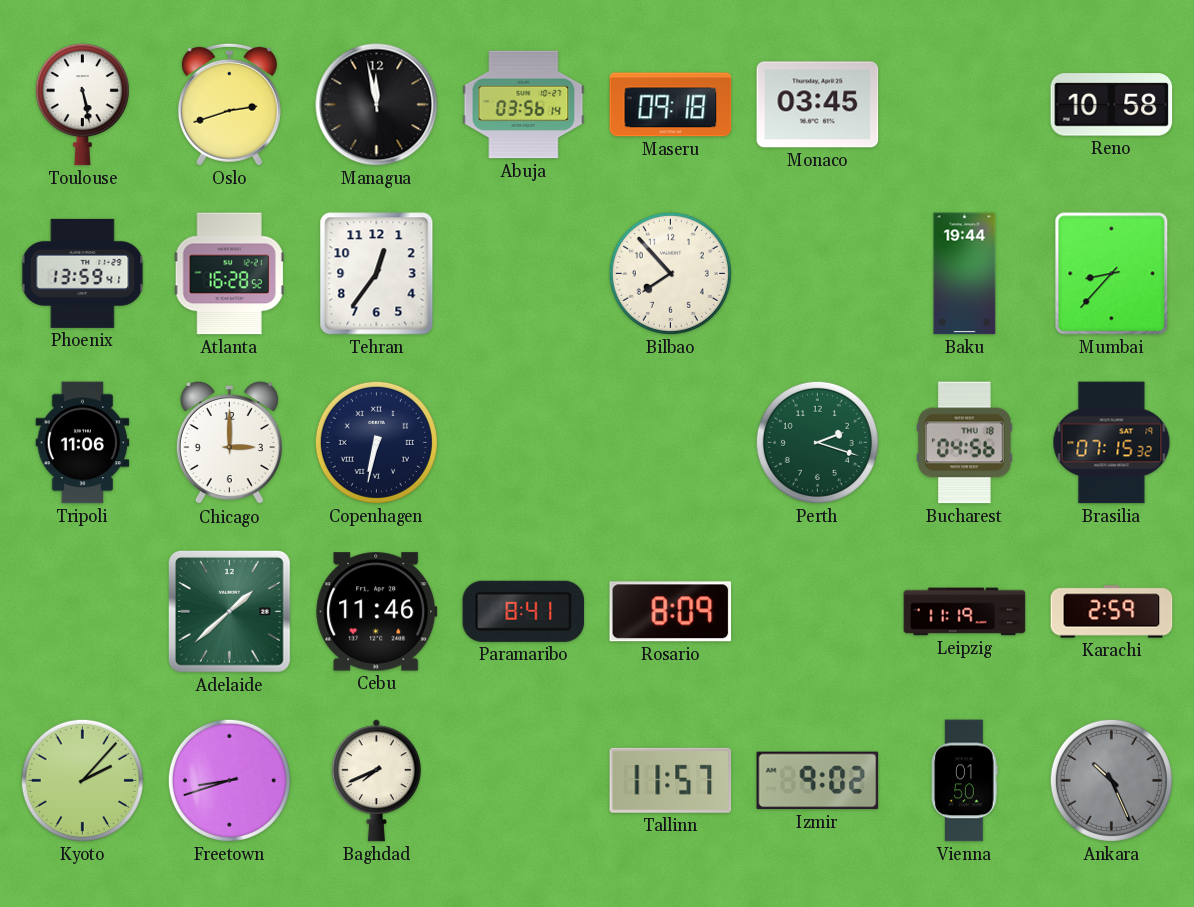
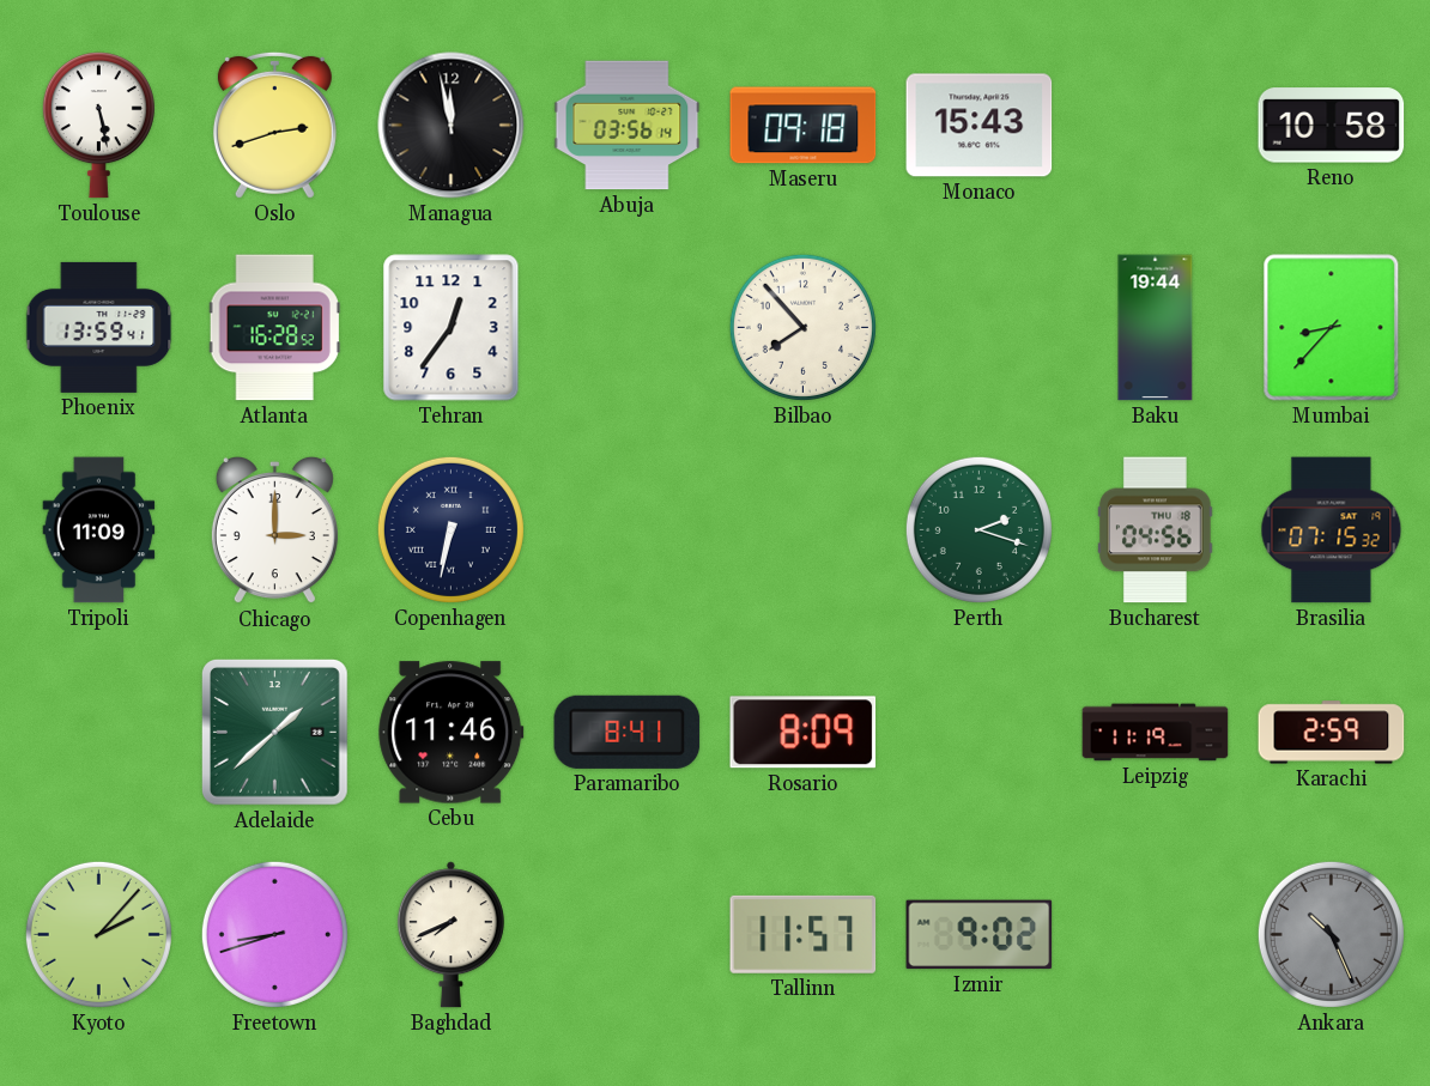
Monaco: 03:45 -> 15:43
Tripoli: 11:06 -> 11:09
Vienna: 01:50 -> none
